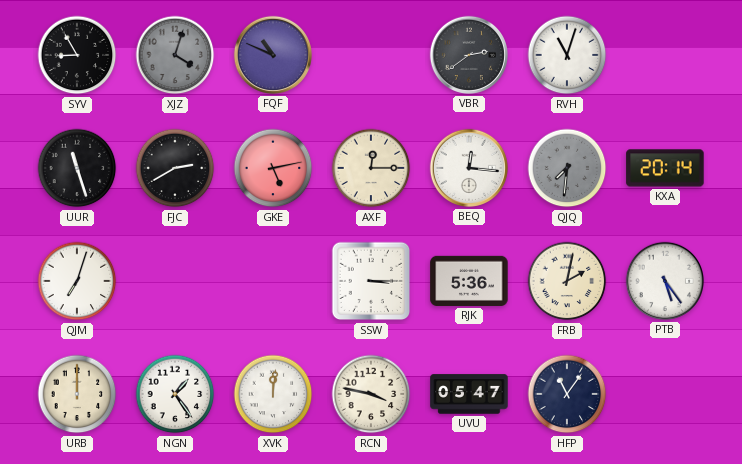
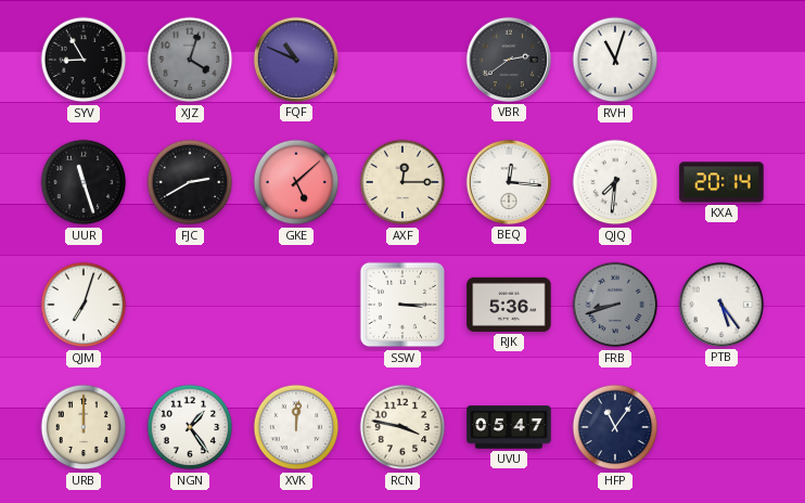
GKE: 5:13 -> 5:08
QJQ dial: grey -> white
FRB: 2:02 -> 8:42
FRB dial: cream -> grey
